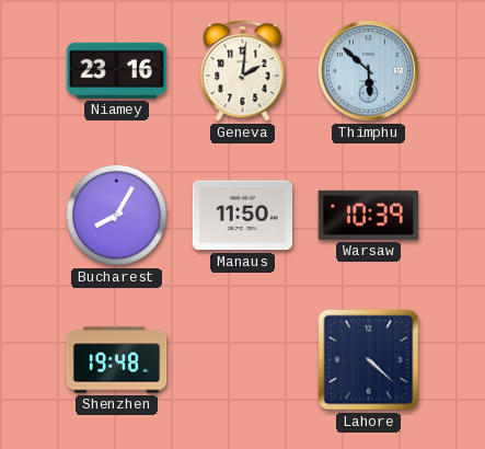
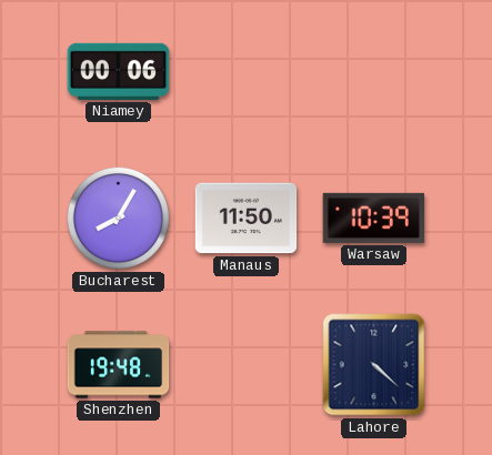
Niamey: 23:16 -> 00:06
Geneva: 2:01 -> none
Thimphu: 5:52 -> none
